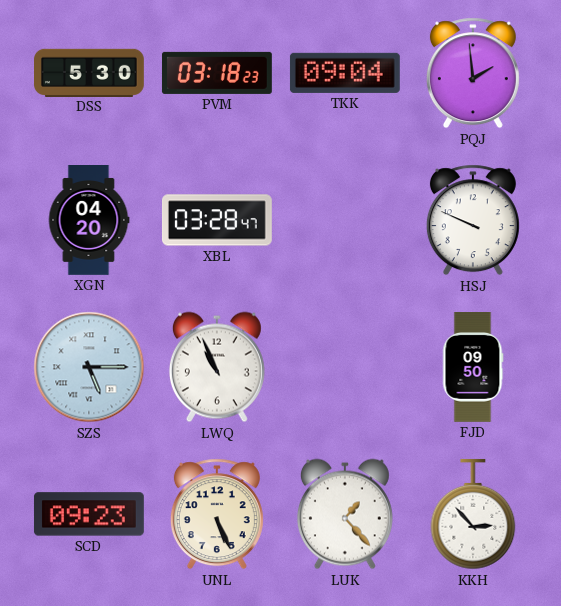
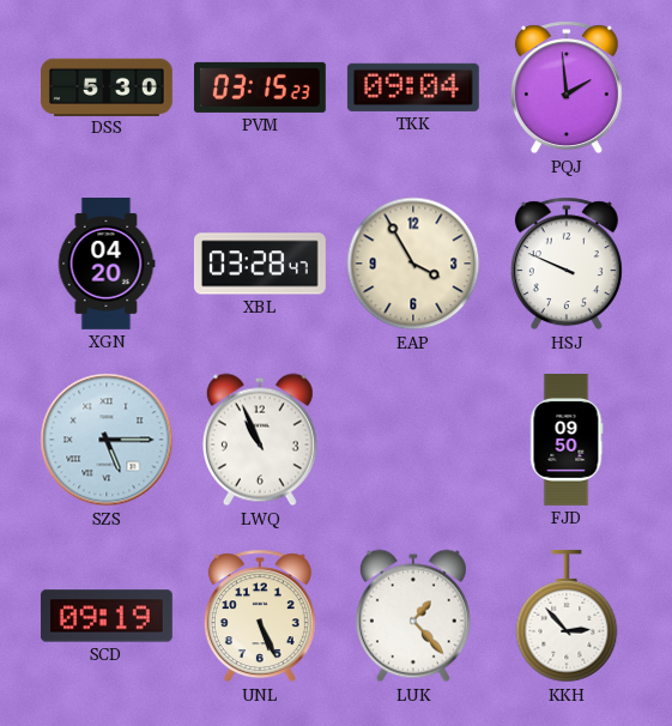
PVM: 03:18 -> 03:15
EAP: none -> 3:55
SCD: 09:23 -> 09:19
